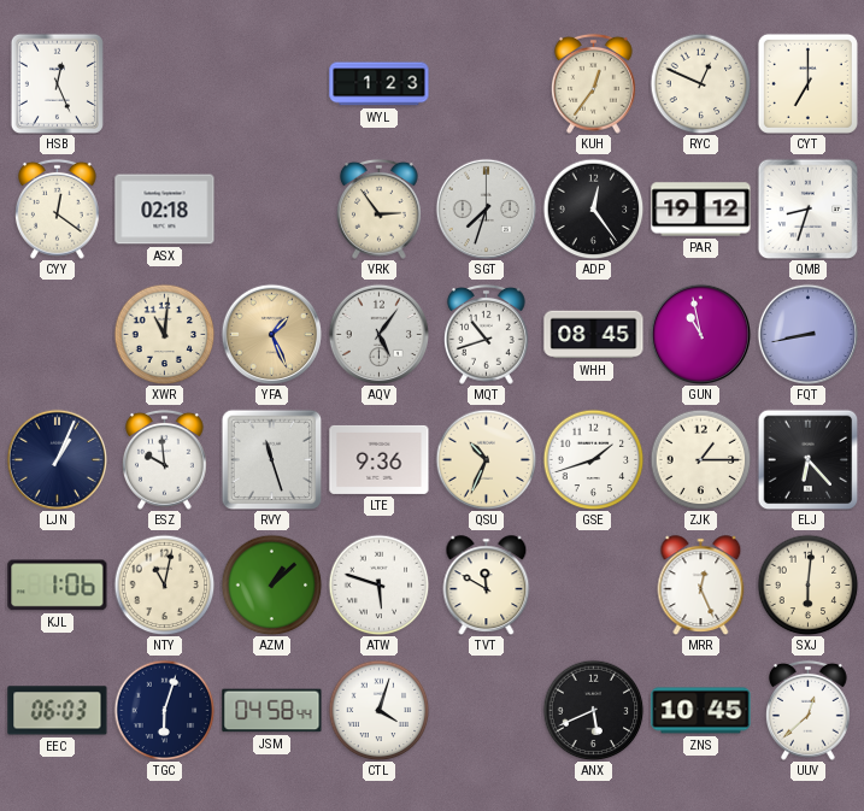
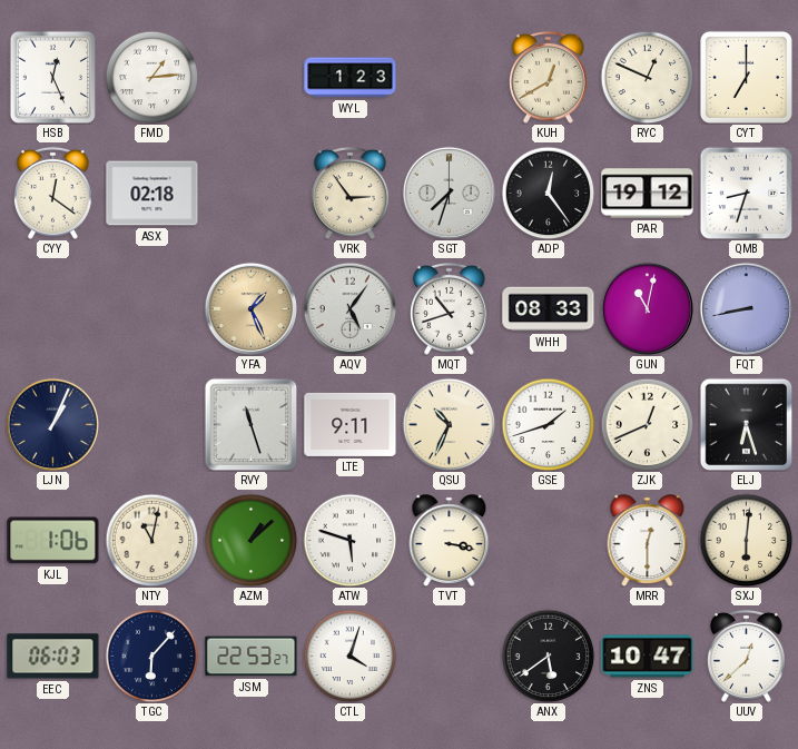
FMD: none -> 1:14
KUH: 12:36 -> 12:40
XWR: 11:01 -> none
WHH: 08:45 -> 08:33
GUN: 10:58 -> 11:02
ESZ: 9:59 -> none
LTE: 9:36 -> 9:11
ZJK: 1:15 -> 12:41
ELJ: 6:23 -> 6:27
TVT: 11:50 -> 3:17
MRR: 12:26 -> 12:30
TGC: 6:03 -> 6:07
JSM: 04:58 -> 22:53
ANX: 5:41 -> 5:39
ZNS: 10:45 -> 10:47
